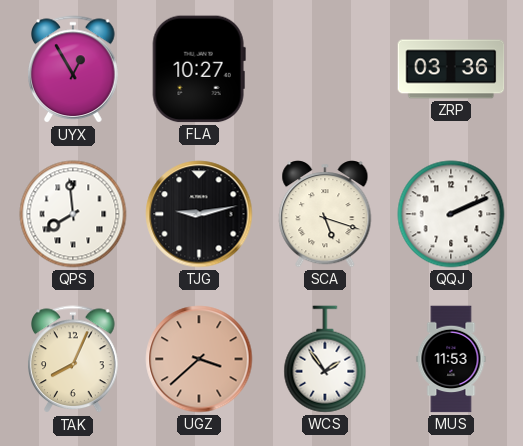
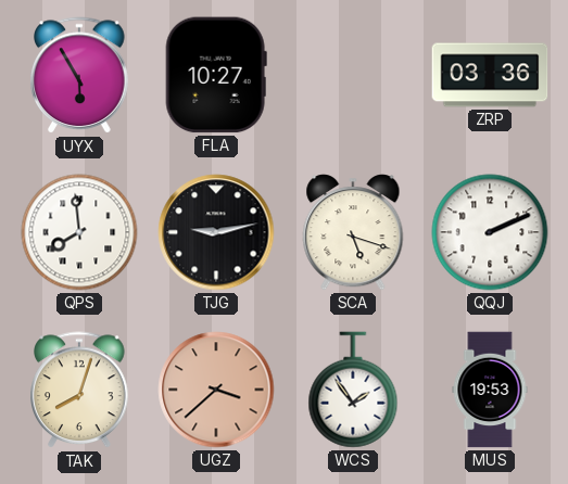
UYX: 12:55 -> 5:55
TAK: 8:04 -> 8:03
MUS: 11:53 -> 19:53
